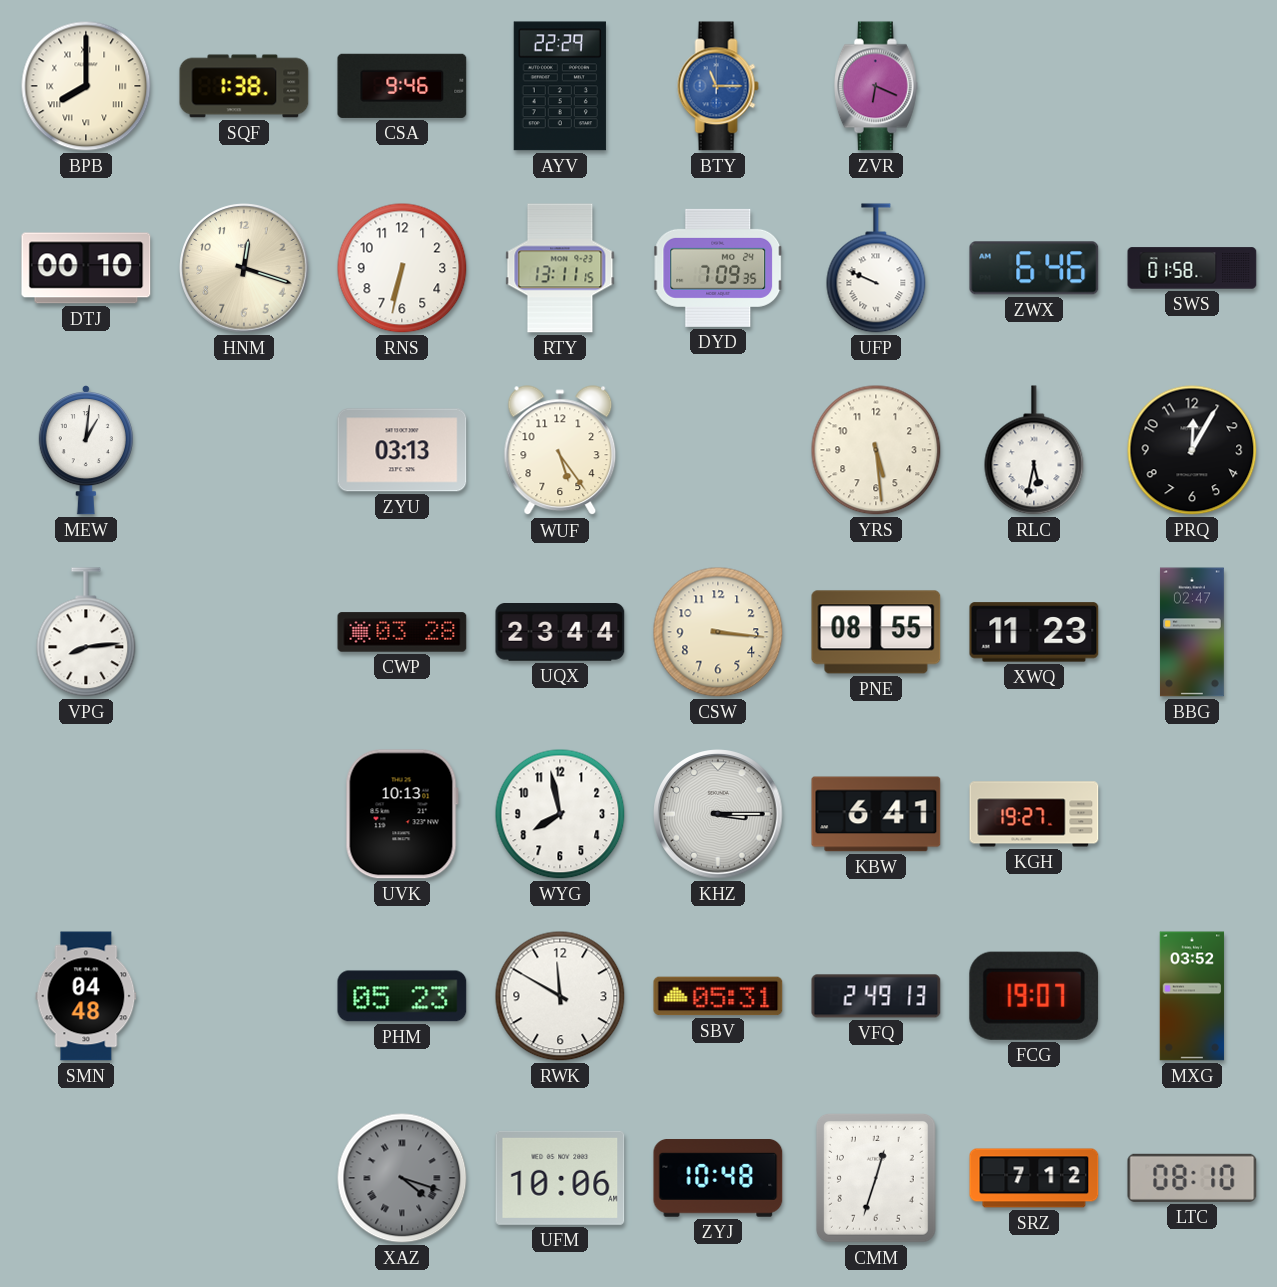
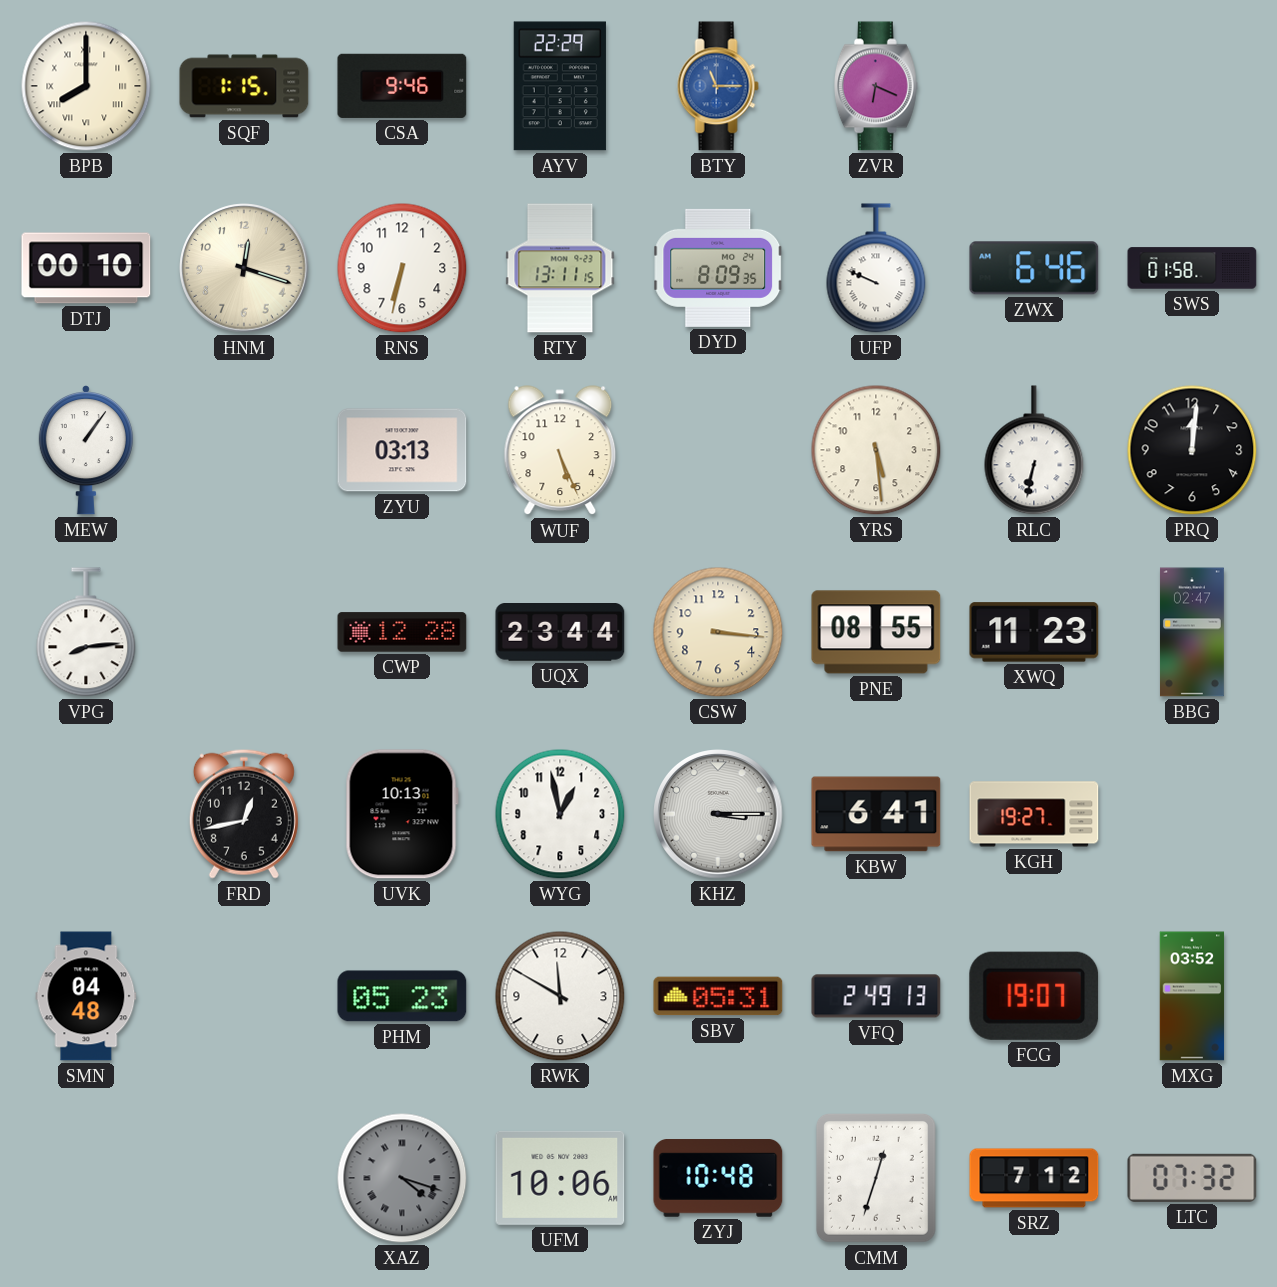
SQF: 1:38 -> 1:15
DYD: 7:09 -> 8:09
MEW: 1:01 -> 1:06
WUF: 5:24 -> 5:26
RLC: 5:32 -> 6:32
PRQ: 12:05 -> 12:01
CWP: 03:28 -> 12:28
FRD: none -> 12:43
WYG: 7:58 -> 12:58
LTC: 08:10 -> 07:32
